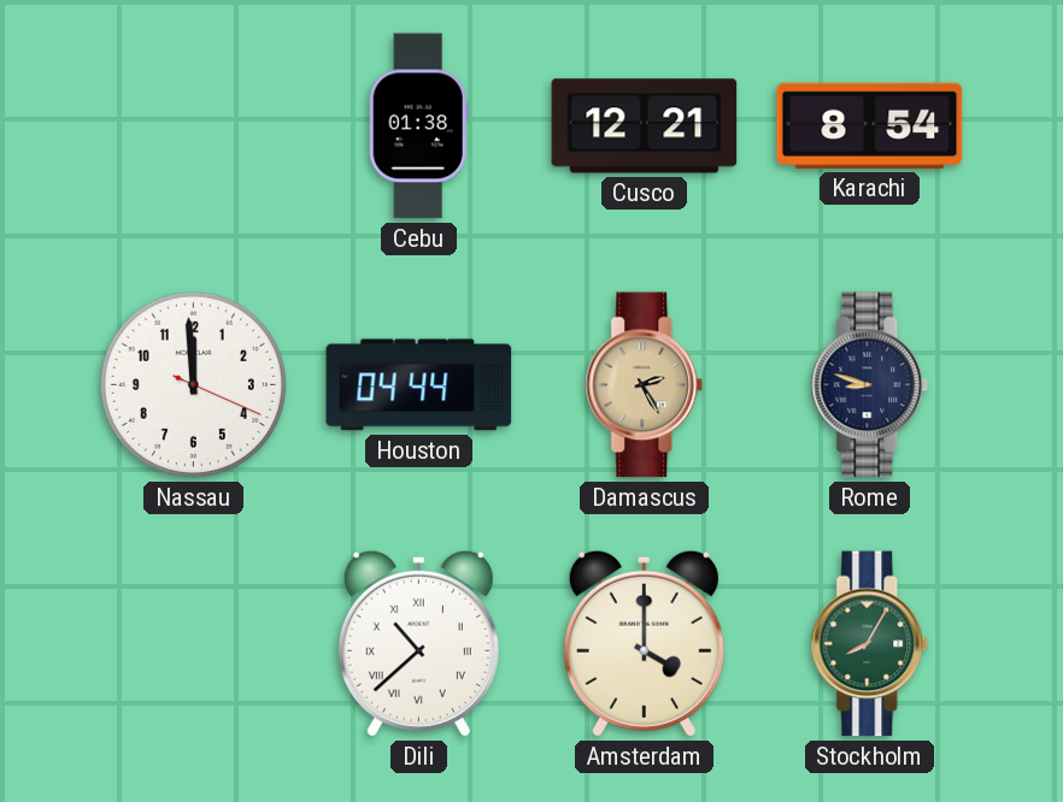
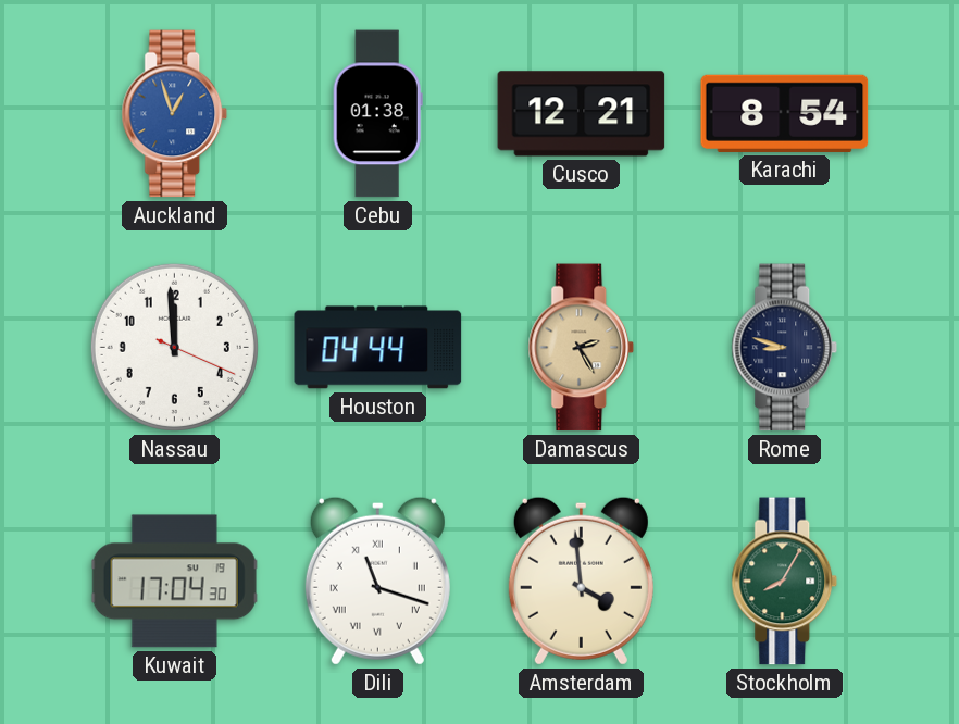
Auckland: none -> 12:57
Kuwait: none -> 17:04
Dili: 10:38 -> 11:18
Amsterdam: 4:00 -> 3:59
